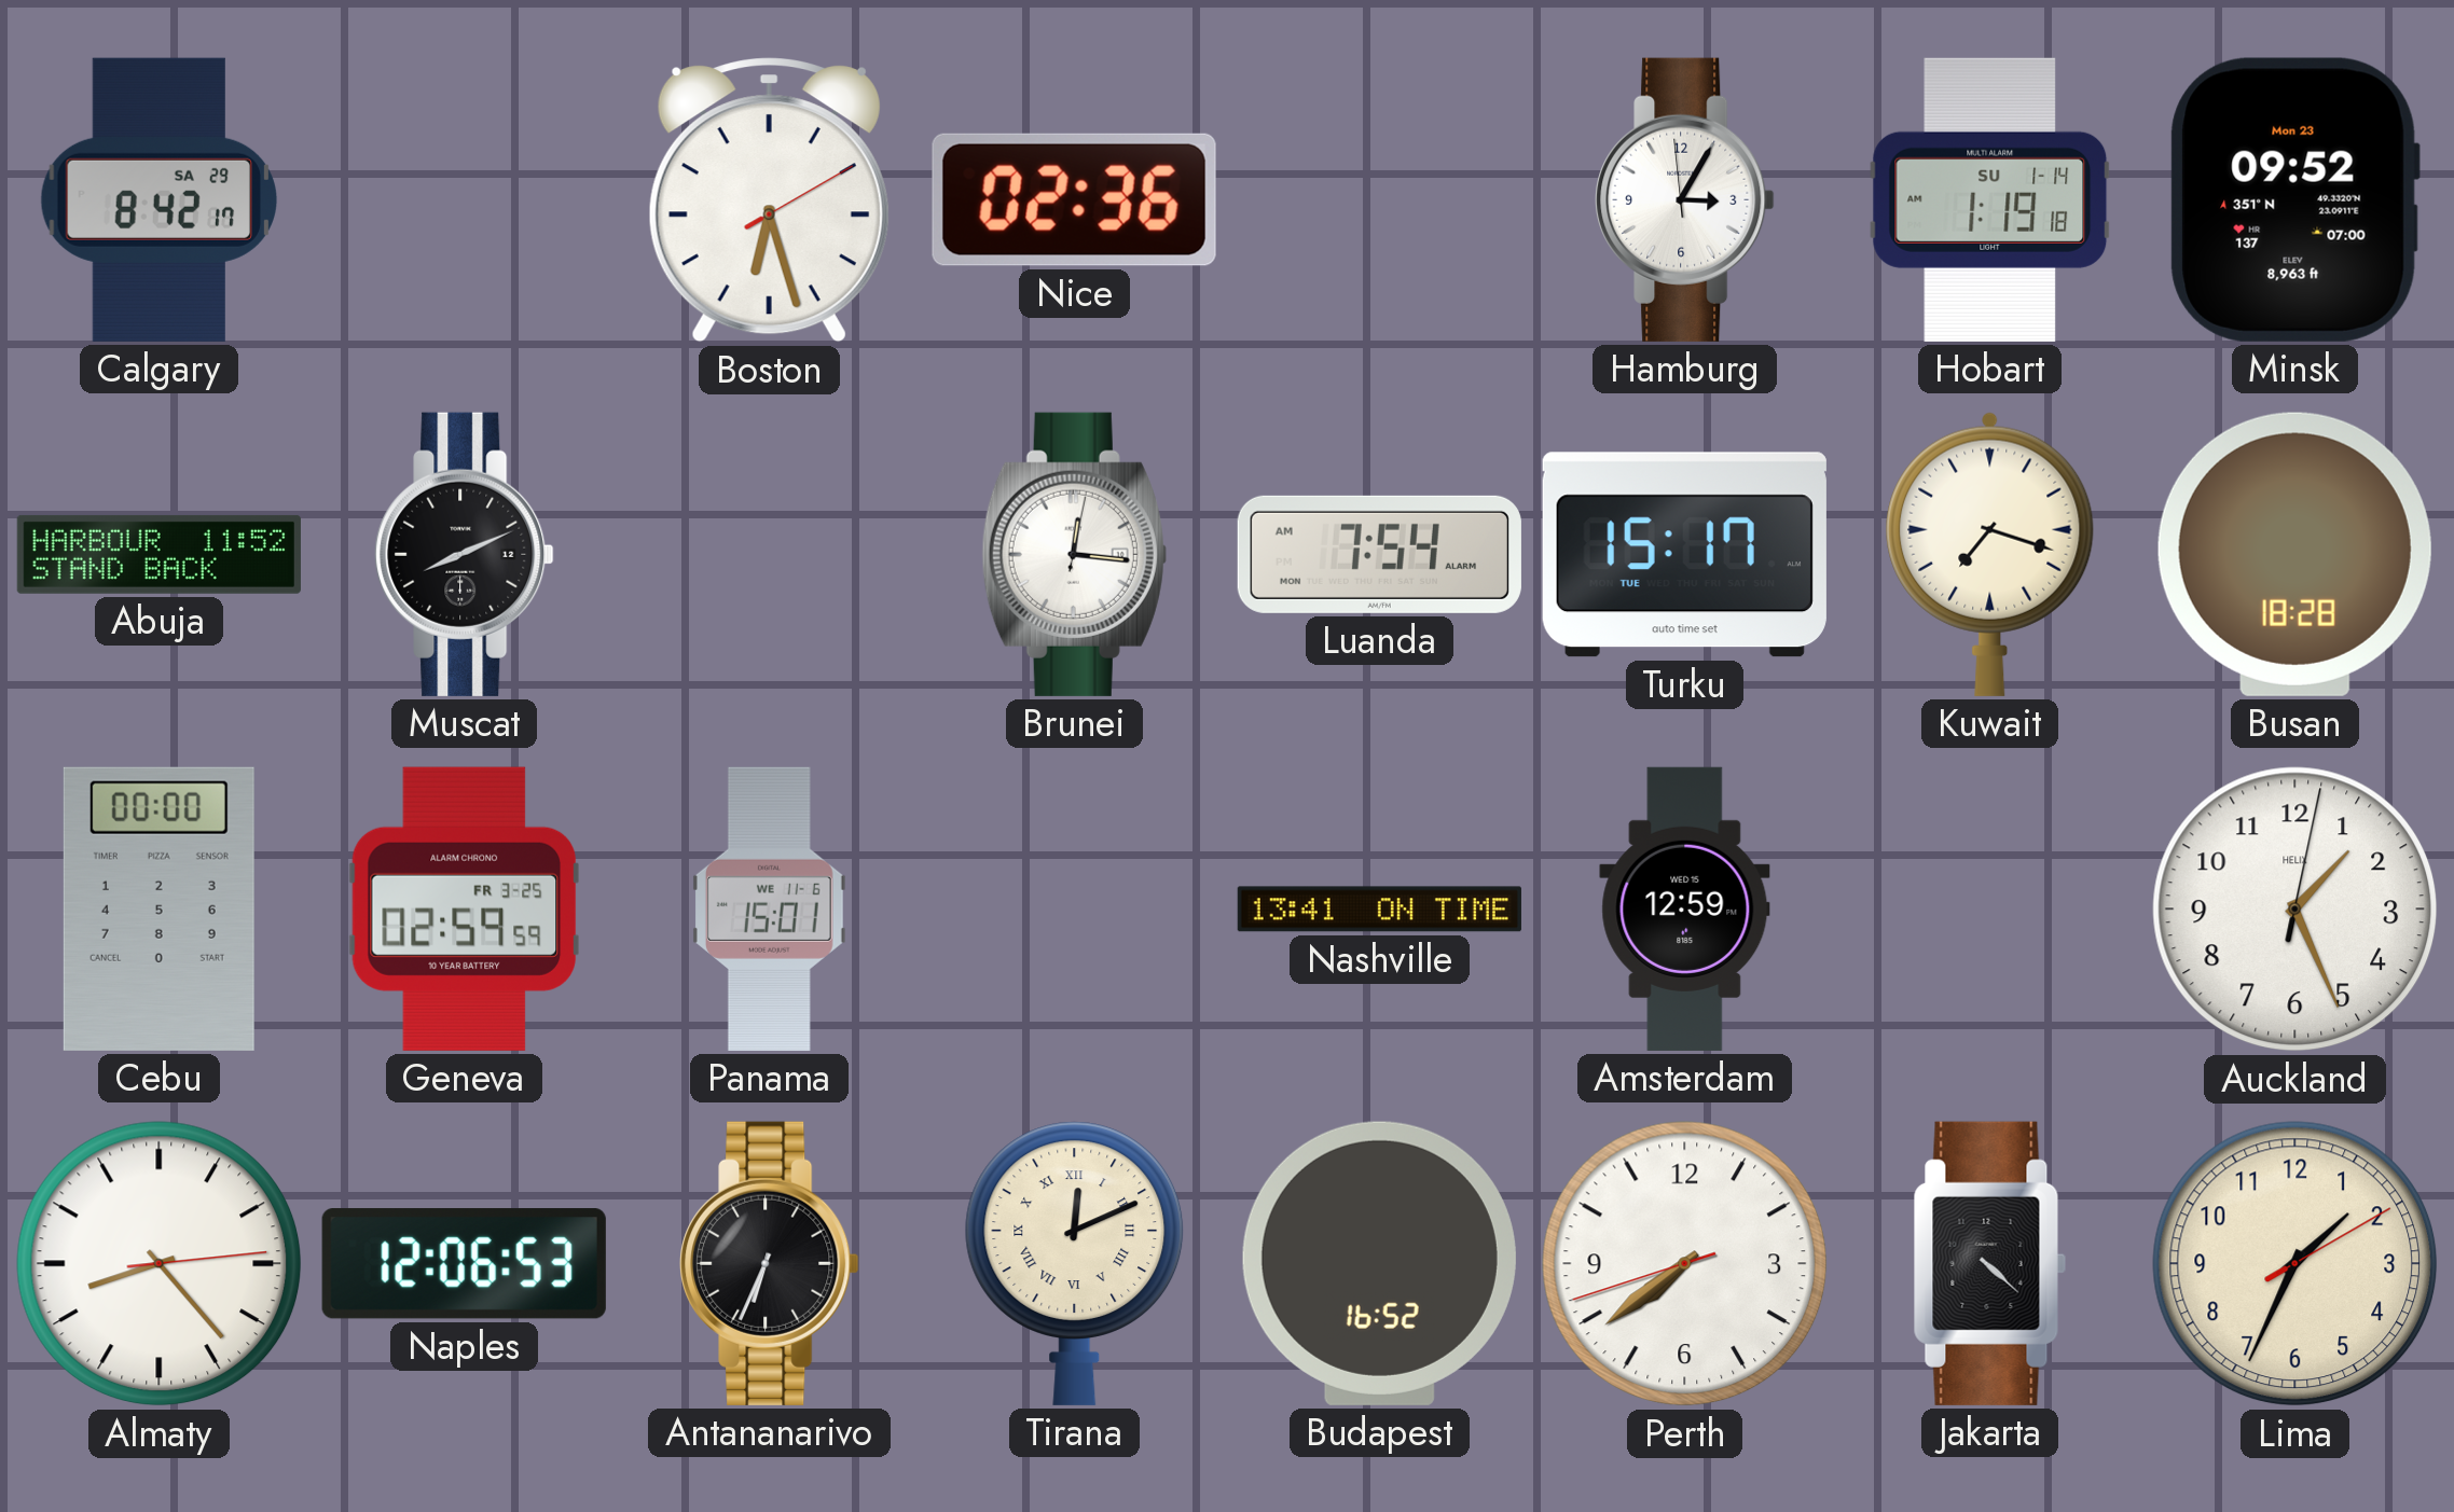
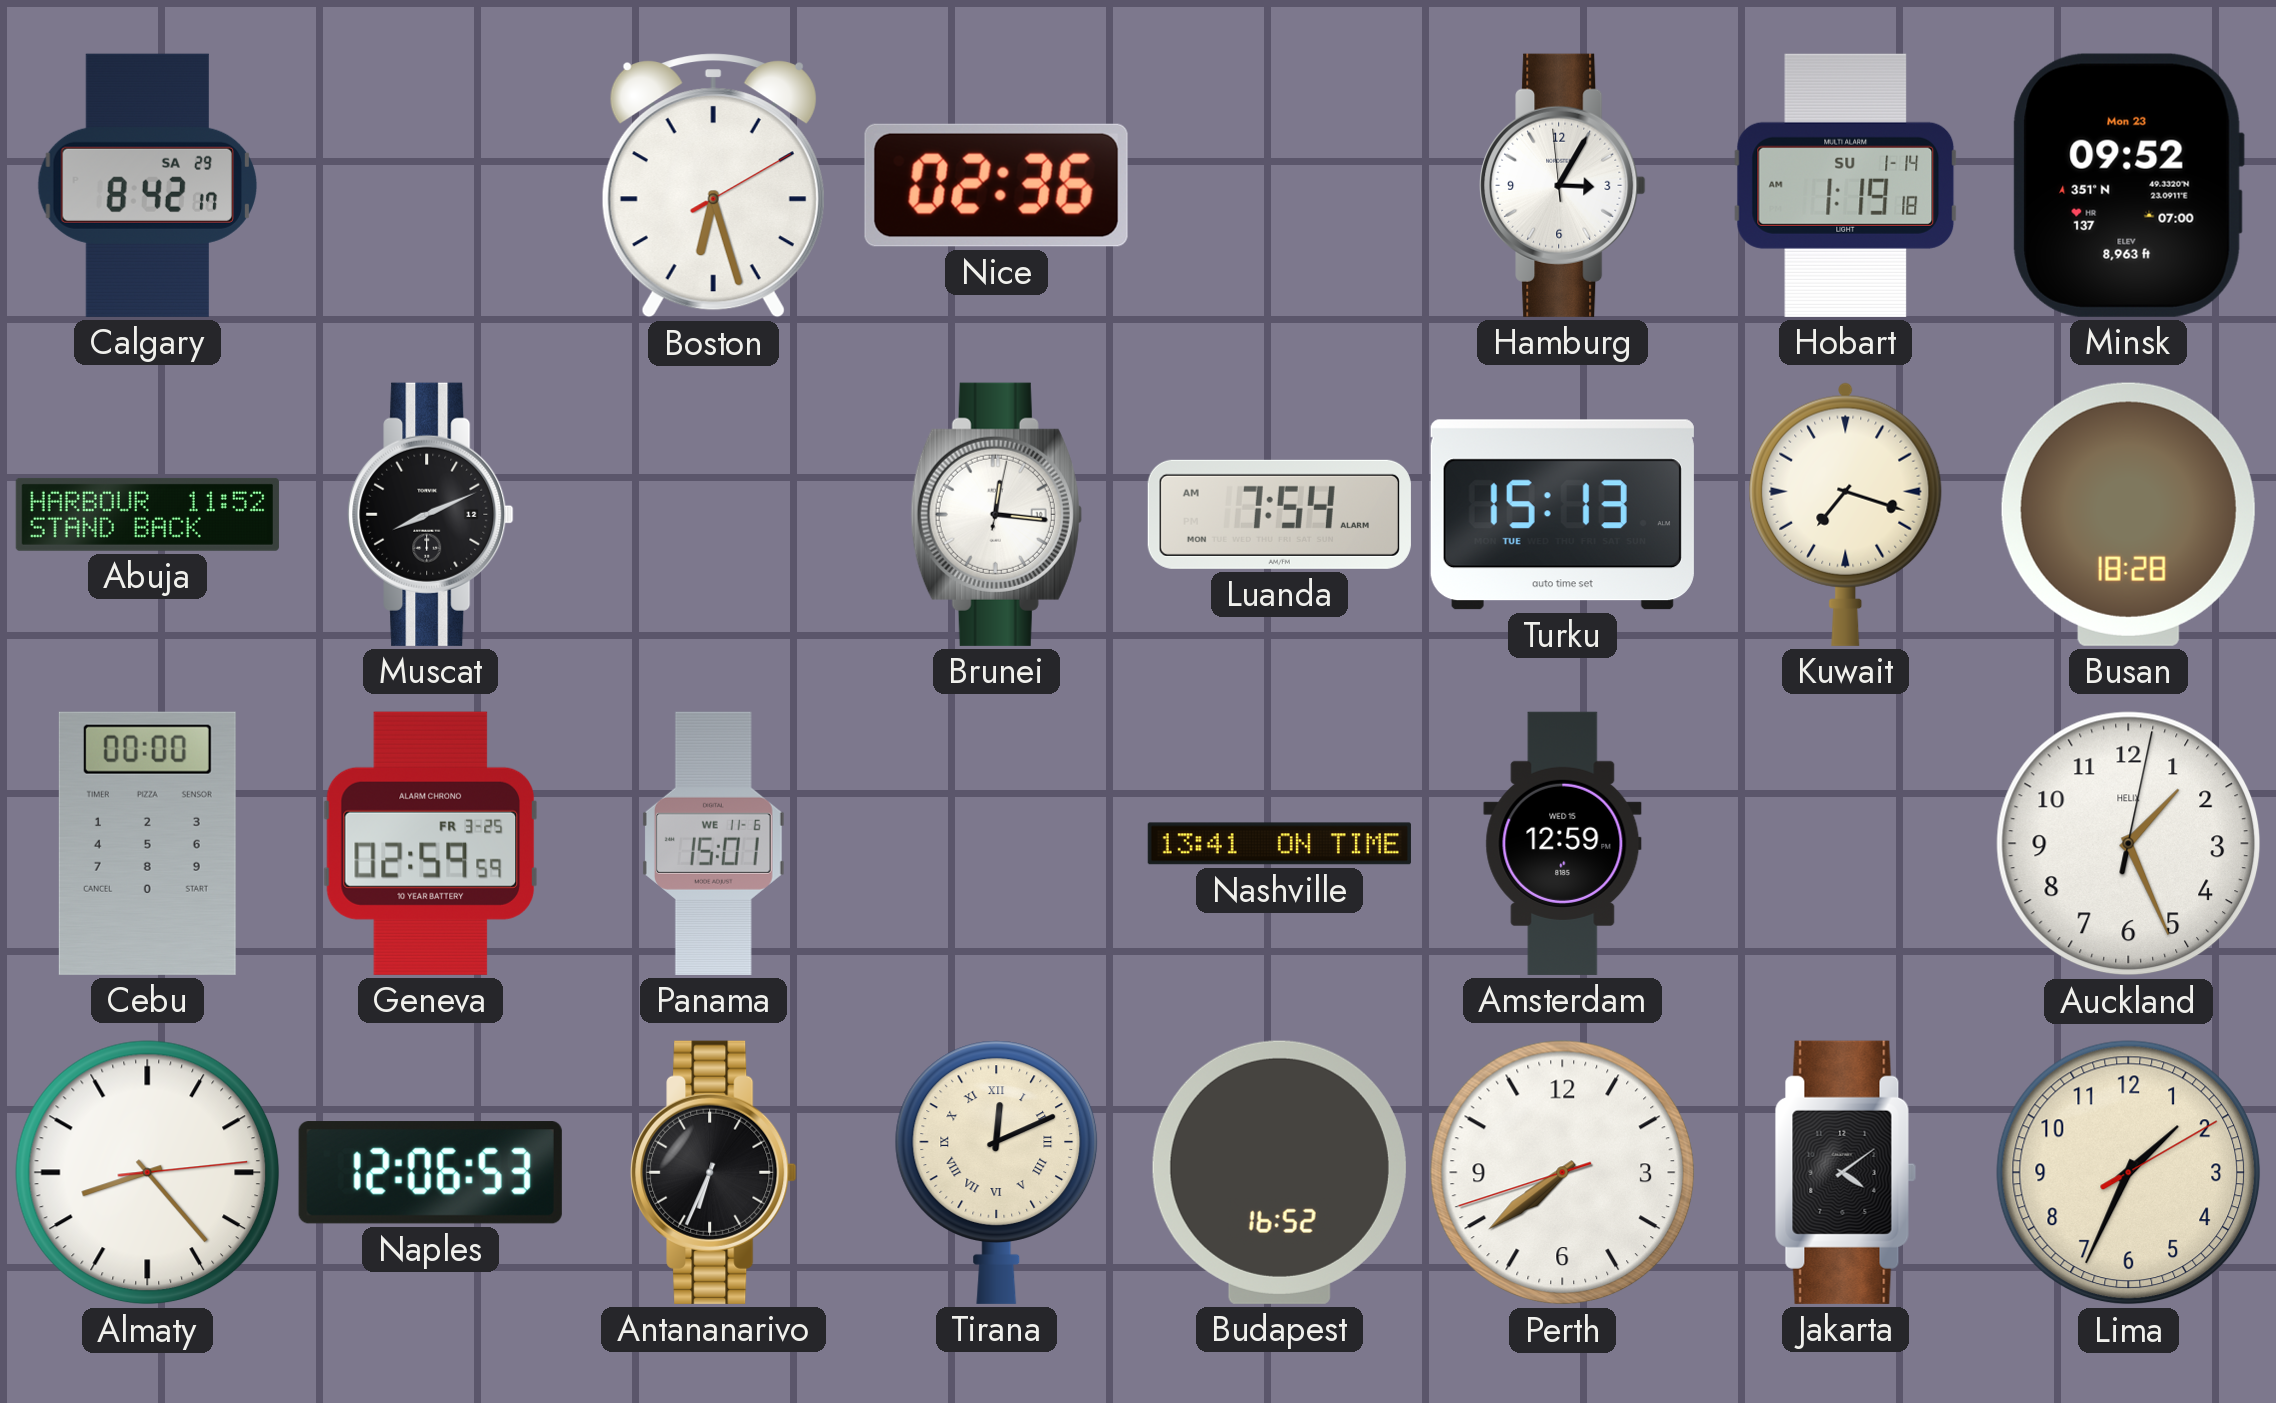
Turku: 15:17 -> 15:13
Jakarta: 4:22 -> 4:09
